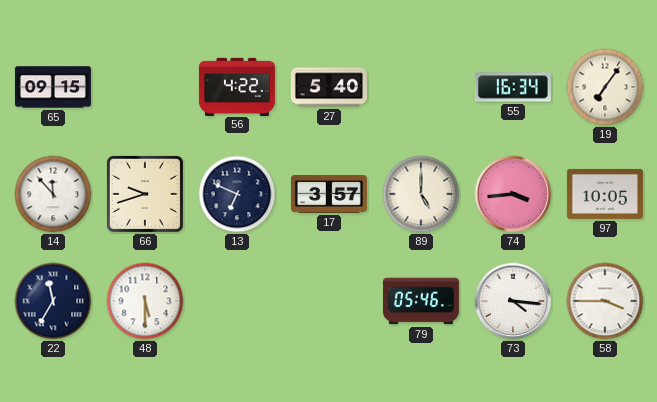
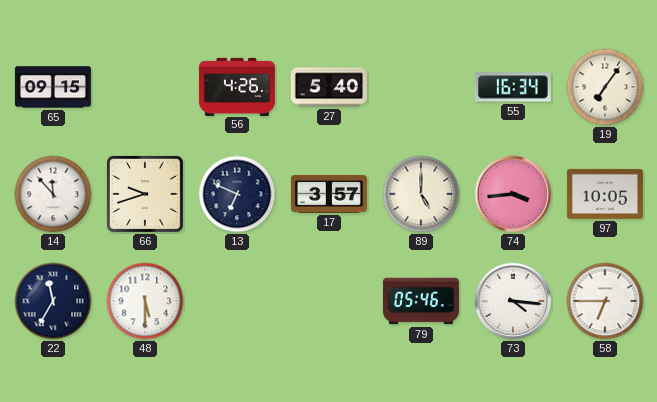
56: 4:22 -> 4:26
58: 3:45 -> 6:45
